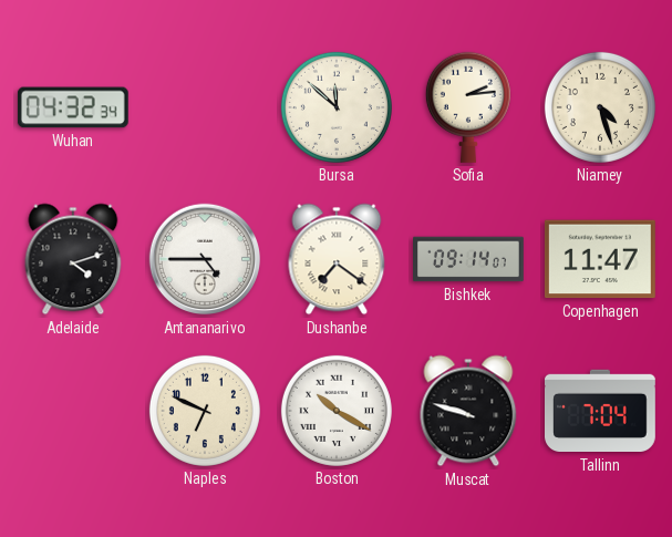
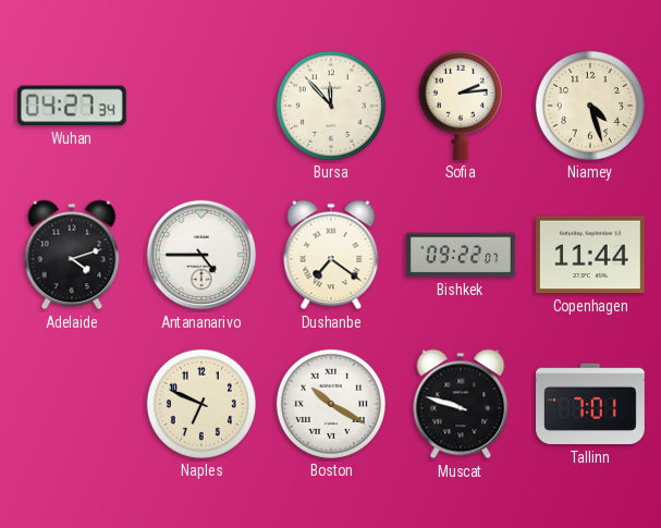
Wuhan: 04:32 -> 04:27
Bursa: 11:52 -> 11:53
Bishkek: 09:14 -> 09:22
Copenhagen: 11:47 -> 11:44
Tallinn: 7:04 -> 7:01
